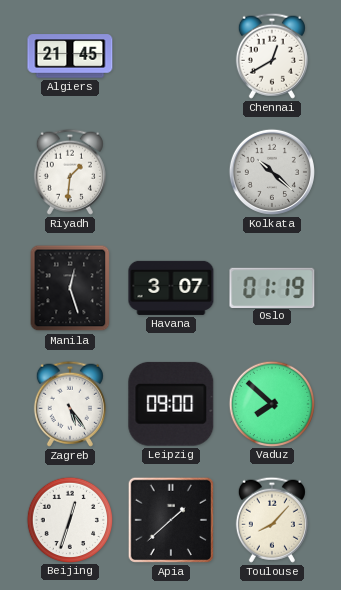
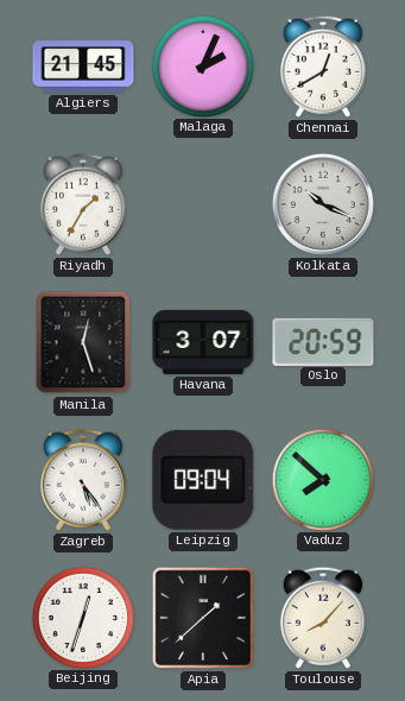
Malaga: none -> 2:04
Riyadh: 1:31 -> 1:35
Kolkata: 10:22 -> 10:19
Oslo: 01:19 -> 20:59
Leipzig: 09:00 -> 09:04
